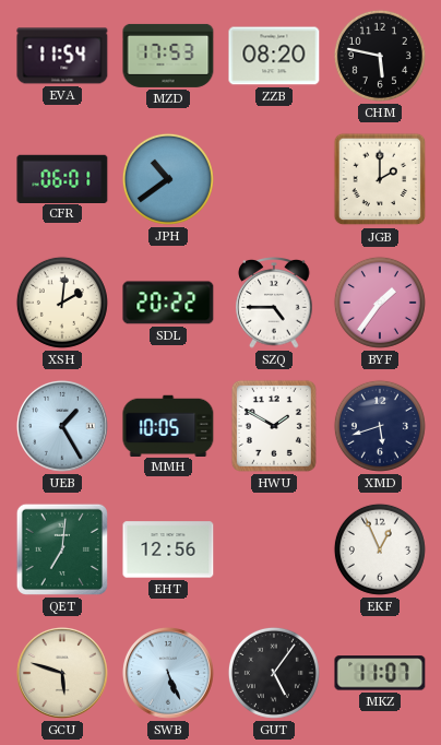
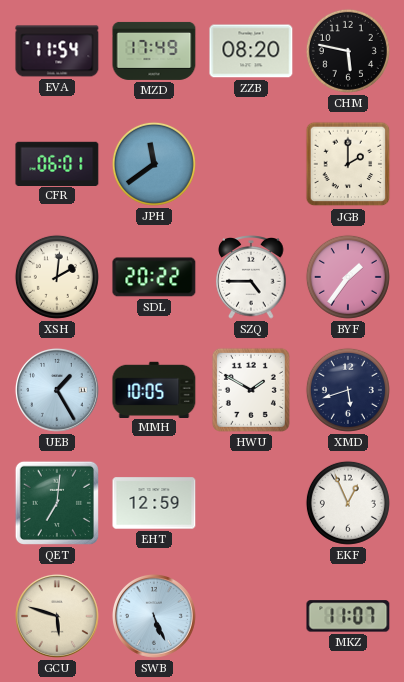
MZD: 17:53 -> 17:49
JPH: 10:39 -> 11:39
EHT: 12:56 -> 12:59
GUT: 5:06 -> none
